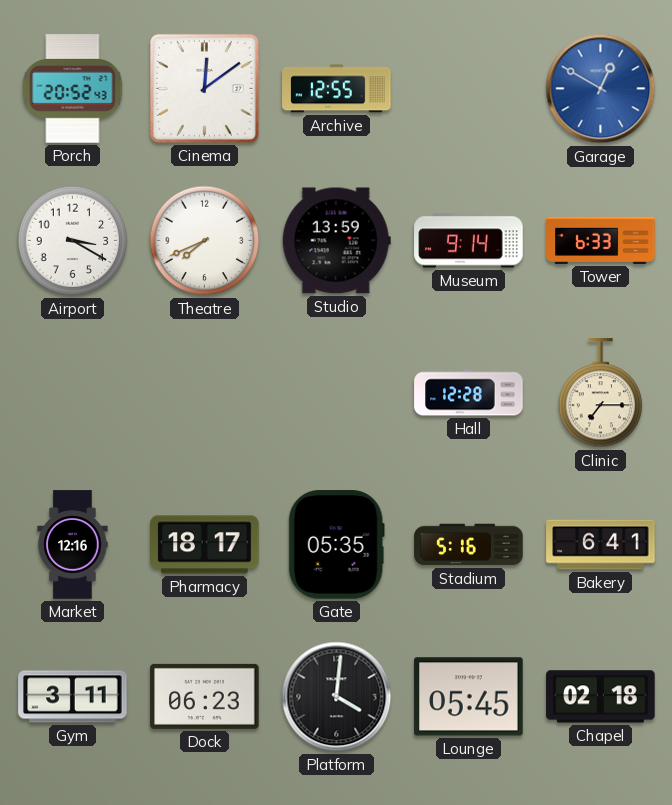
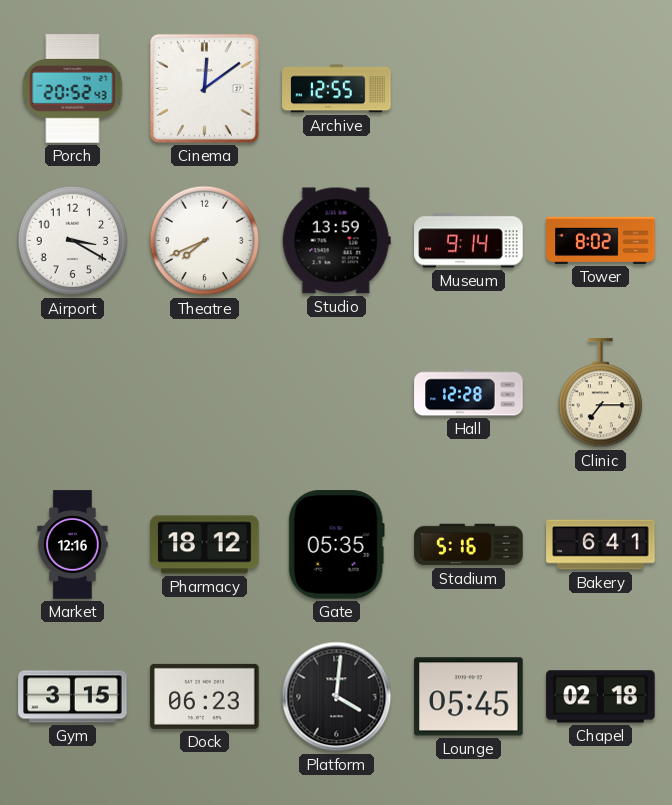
Garage: 12:50 -> none
Tower: 6:33 -> 8:02
Pharmacy: 18:17 -> 18:12
Gym: 3:11 -> 3:15
